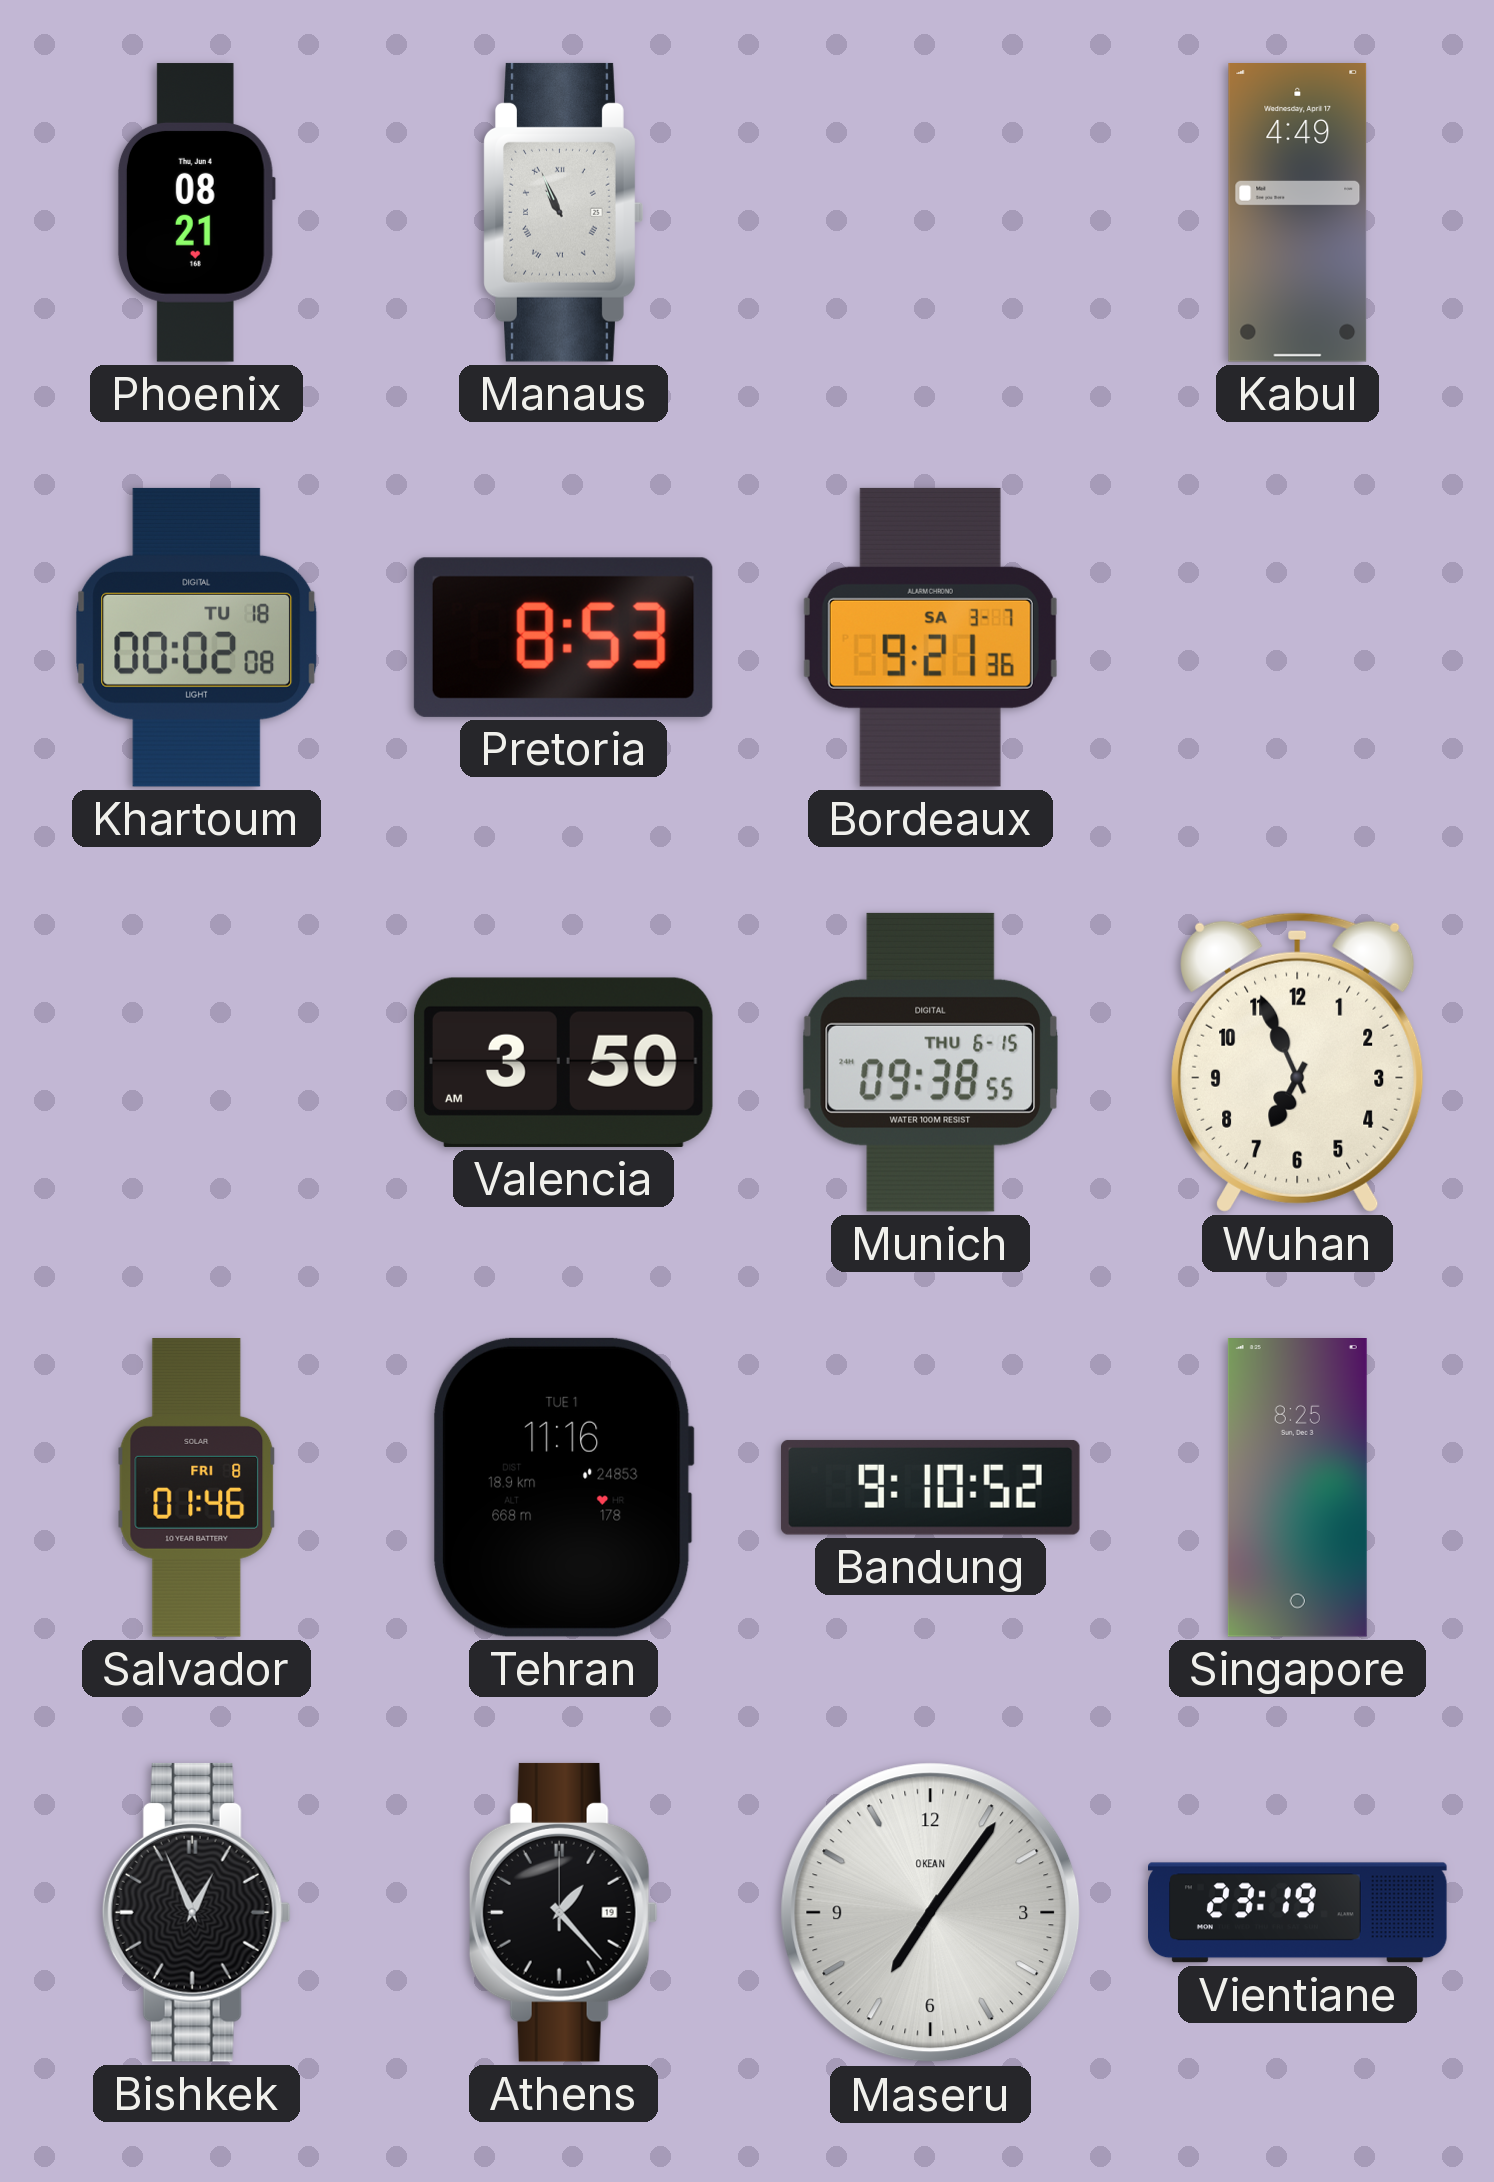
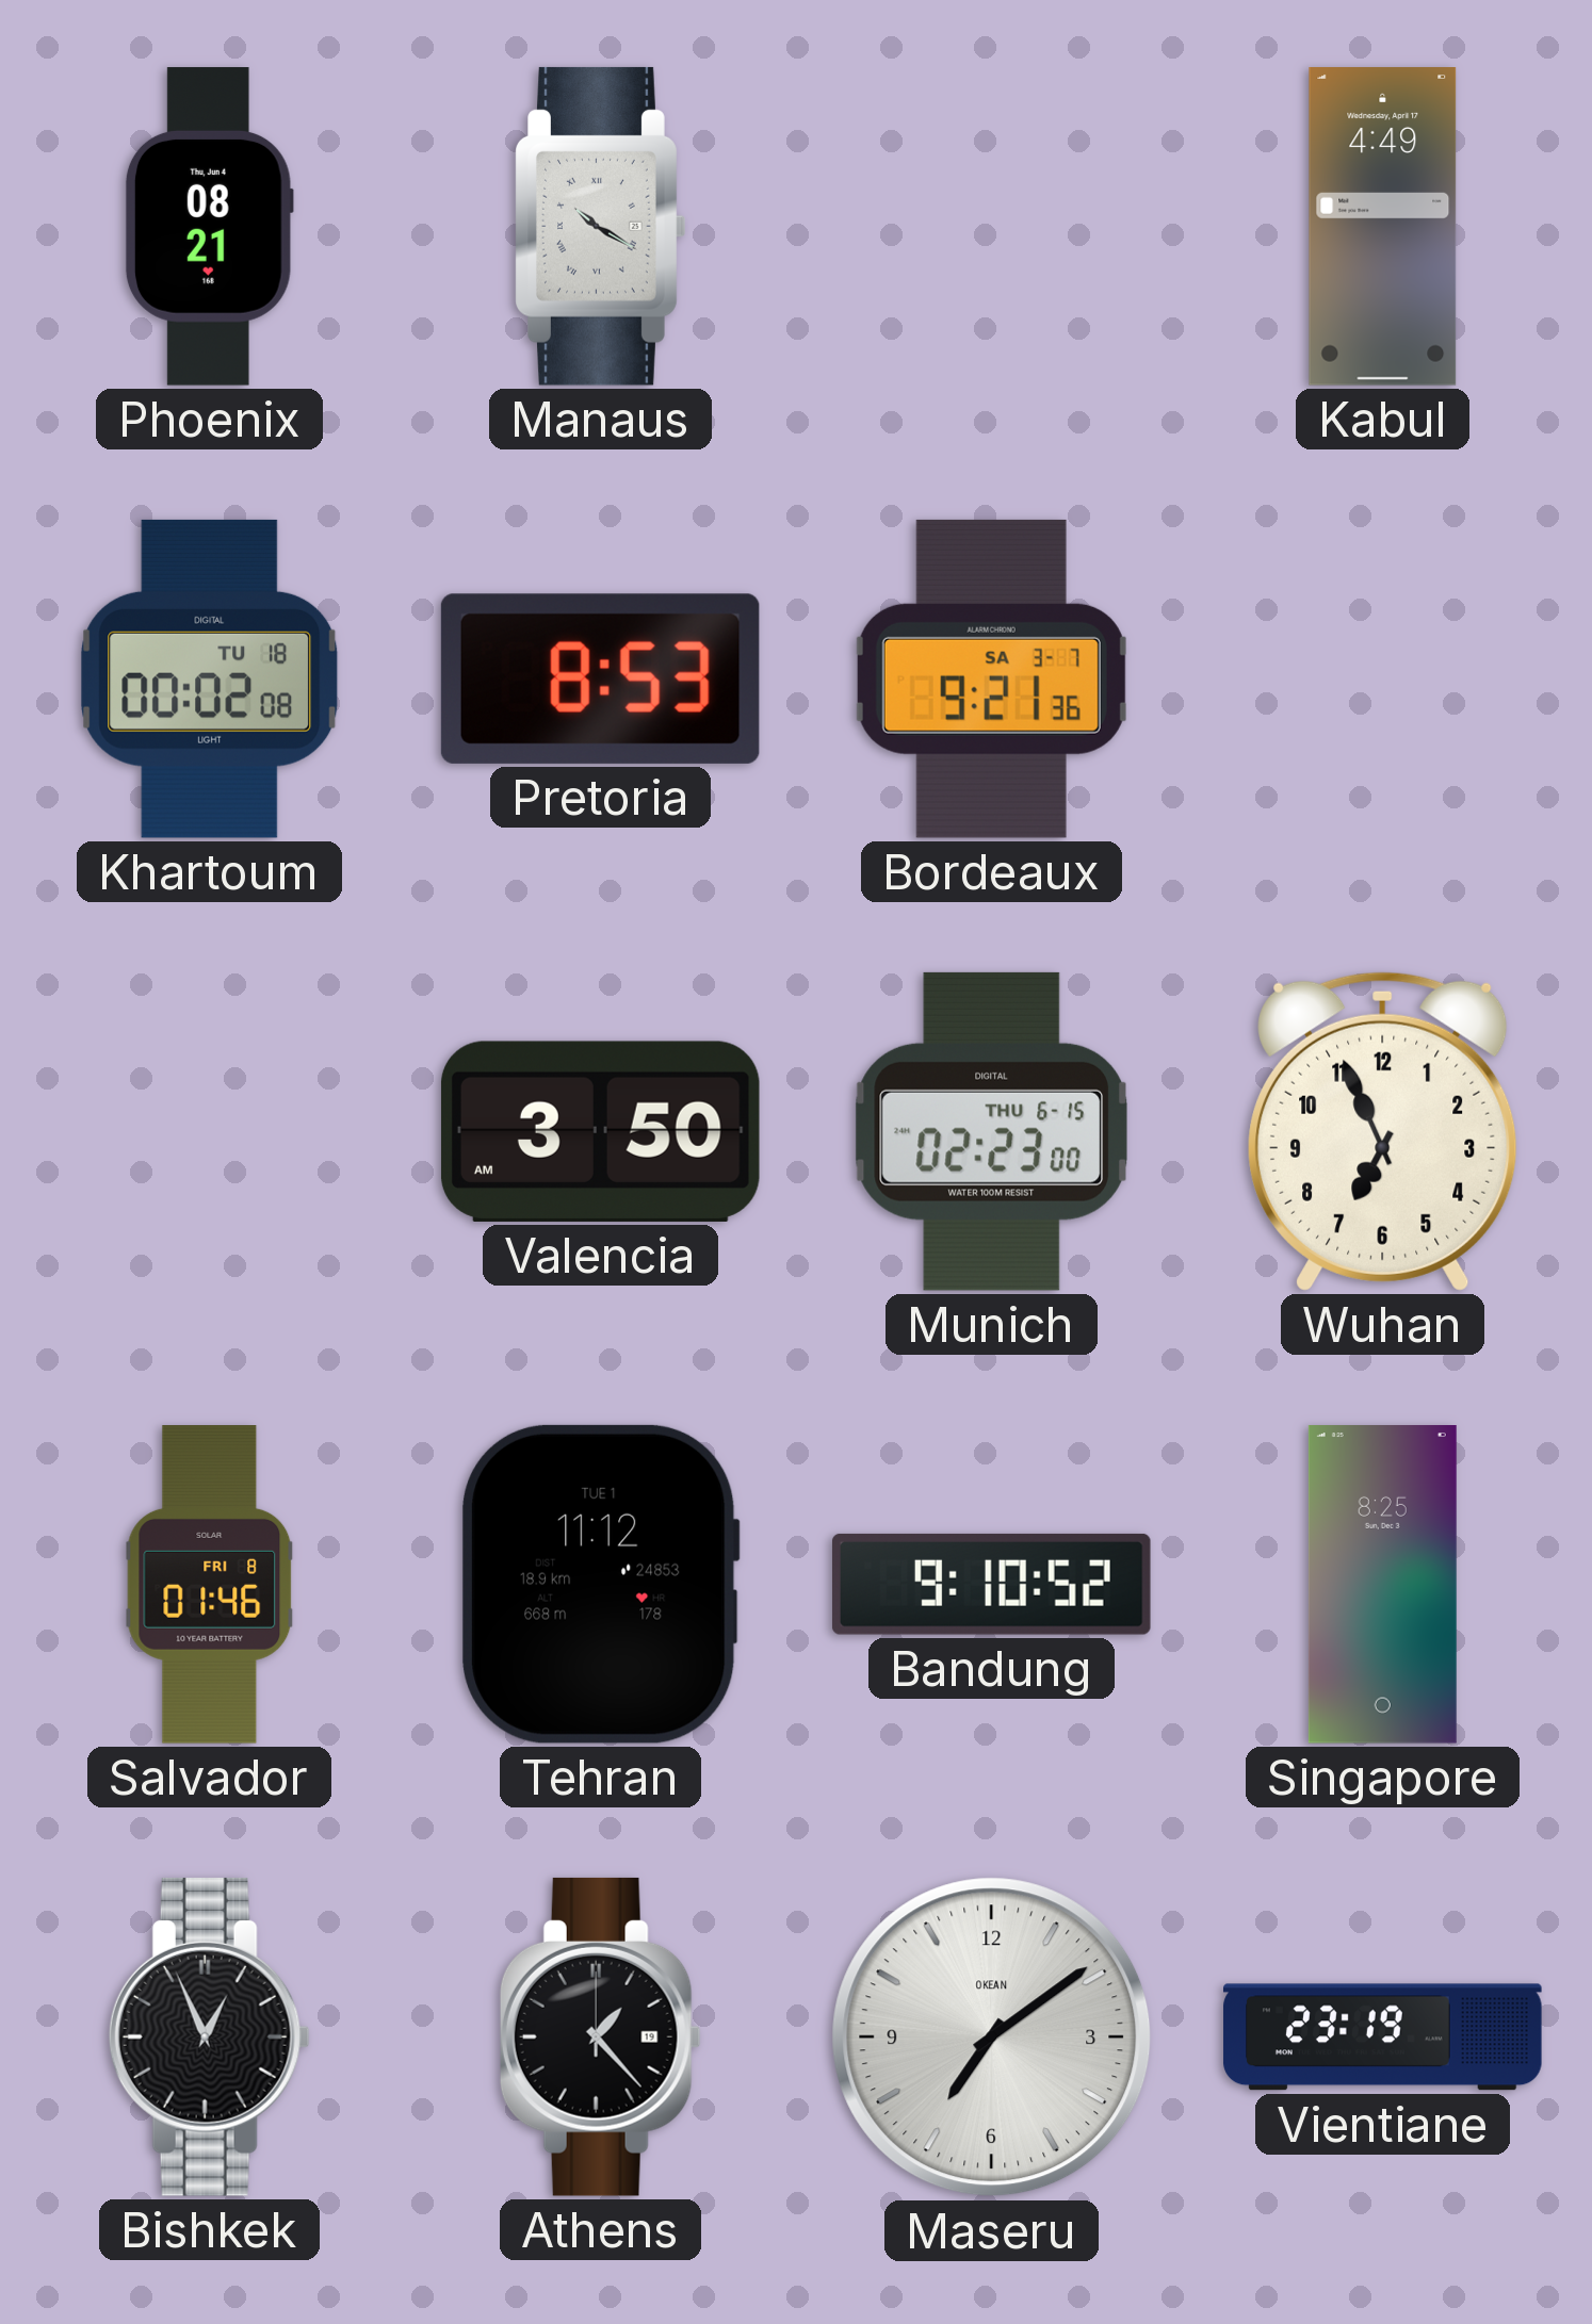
Manaus: 10:56 -> 10:20
Munich: 09:38 -> 02:23
Tehran: 11:16 -> 11:12
Maseru: 7:06 -> 7:09
